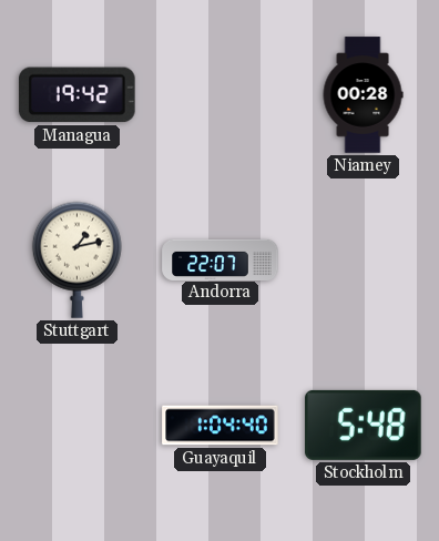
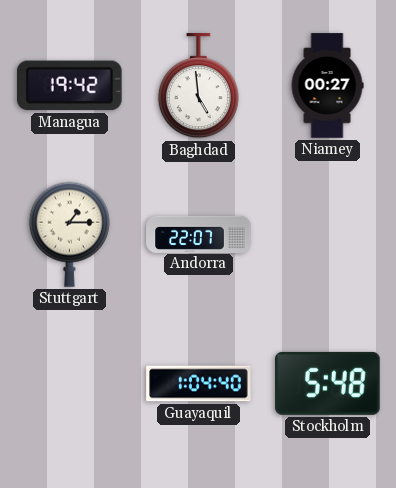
Baghdad: none -> 4:59
Niamey: 00:28 -> 00:27
Stuttgart: 1:13 -> 1:15
